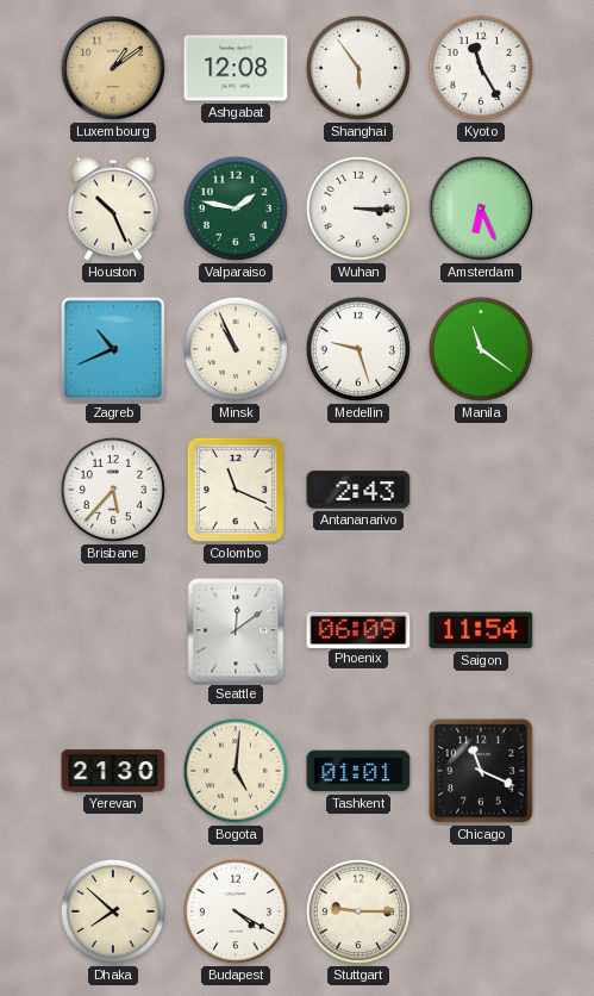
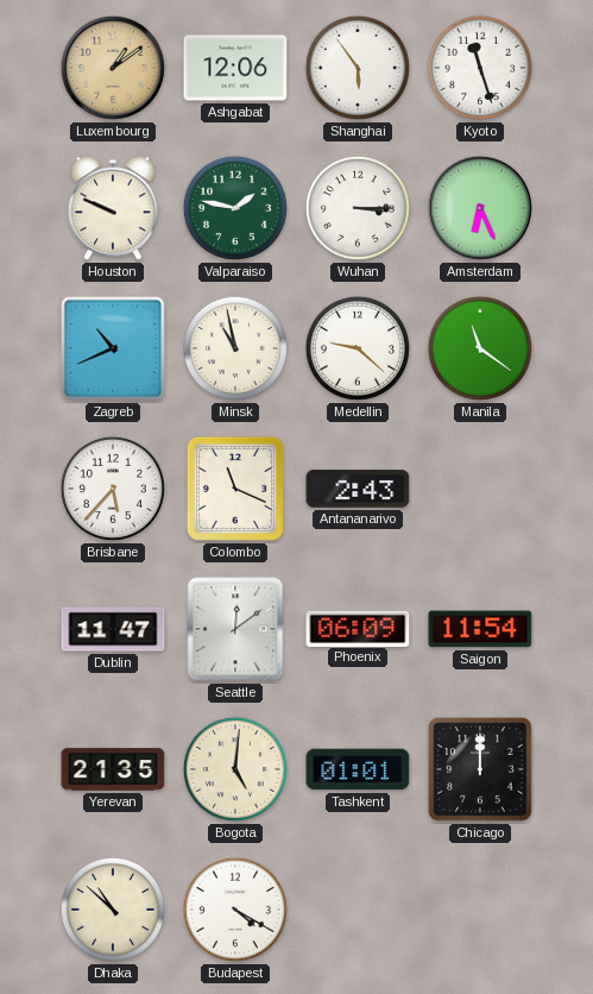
Ashgabat: 12:08 -> 12:06
Kyoto: 11:25 -> 11:27
Houston: 10:26 -> 9:49
Minsk: 10:56 -> 10:58
Medellin: 9:27 -> 9:22
Dublin: none -> 11:47
Yerevan: 21:30 -> 21:35
Chicago: 11:19 -> 12:00
Dhaka: 7:52 -> 10:52
Stuttgart: 9:15 -> none
